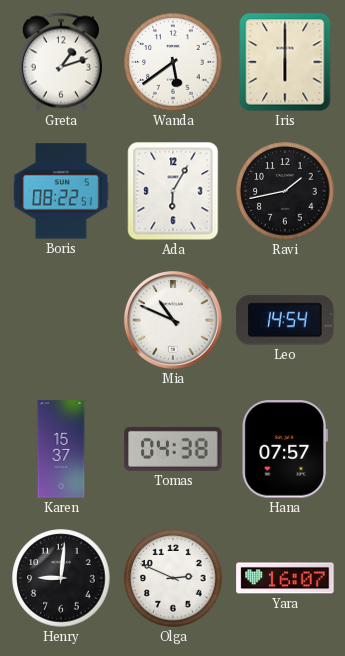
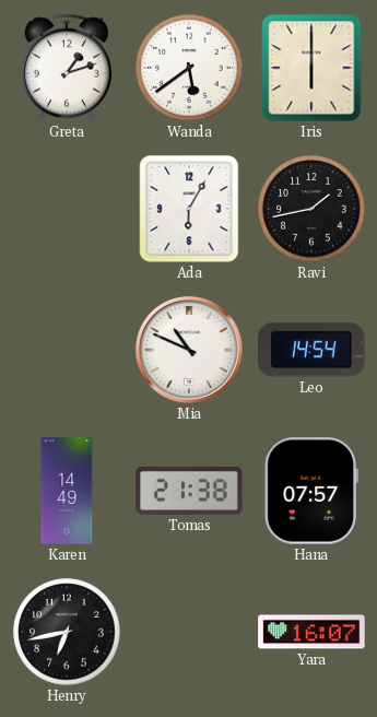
Boris: 08:22 -> none
Karen: 15:37 -> 14:49
Tomas: 04:38 -> 21:38
Henry: 9:01 -> 6:43
Olga: 2:49 -> none
